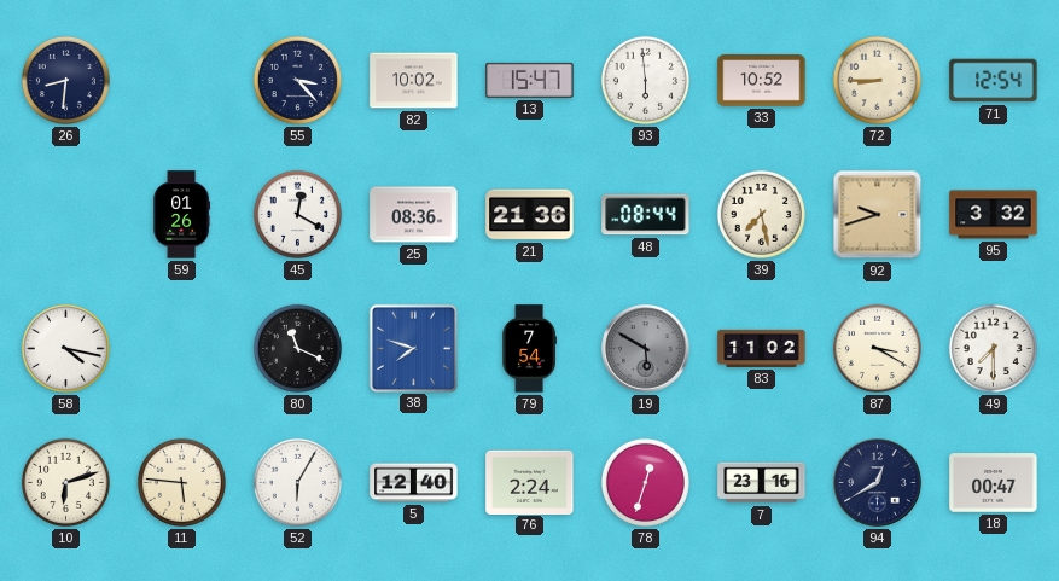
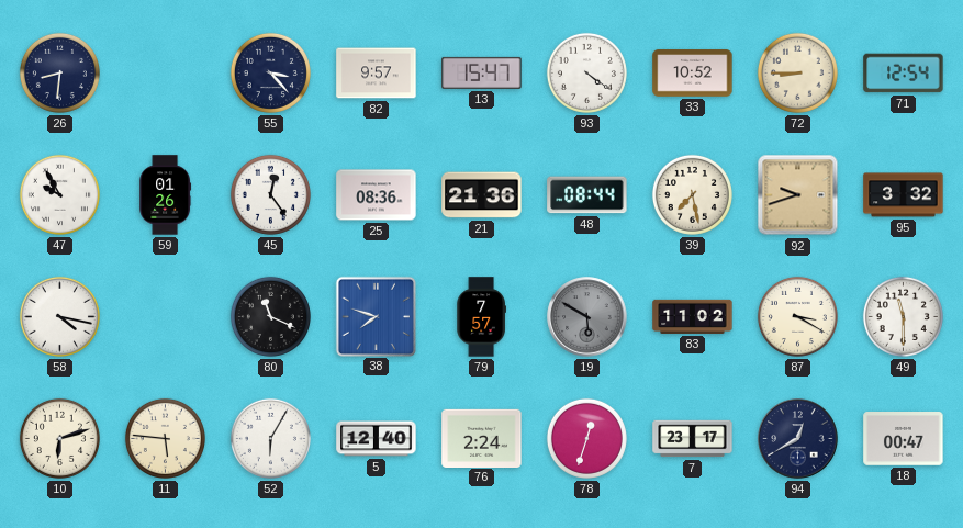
82: 10:02 -> 9:57
93: 5:59 -> 4:21
47: none -> 9:55
45: 12:20 -> 12:24
79: 7:54 -> 7:57
49: 7:30 -> 11:30
7: 23:16 -> 23:17
